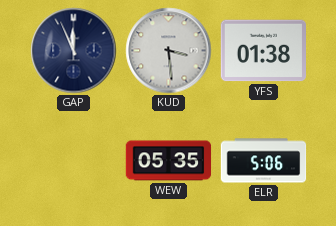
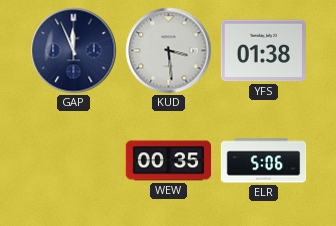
WEW: 05:35 -> 00:35
